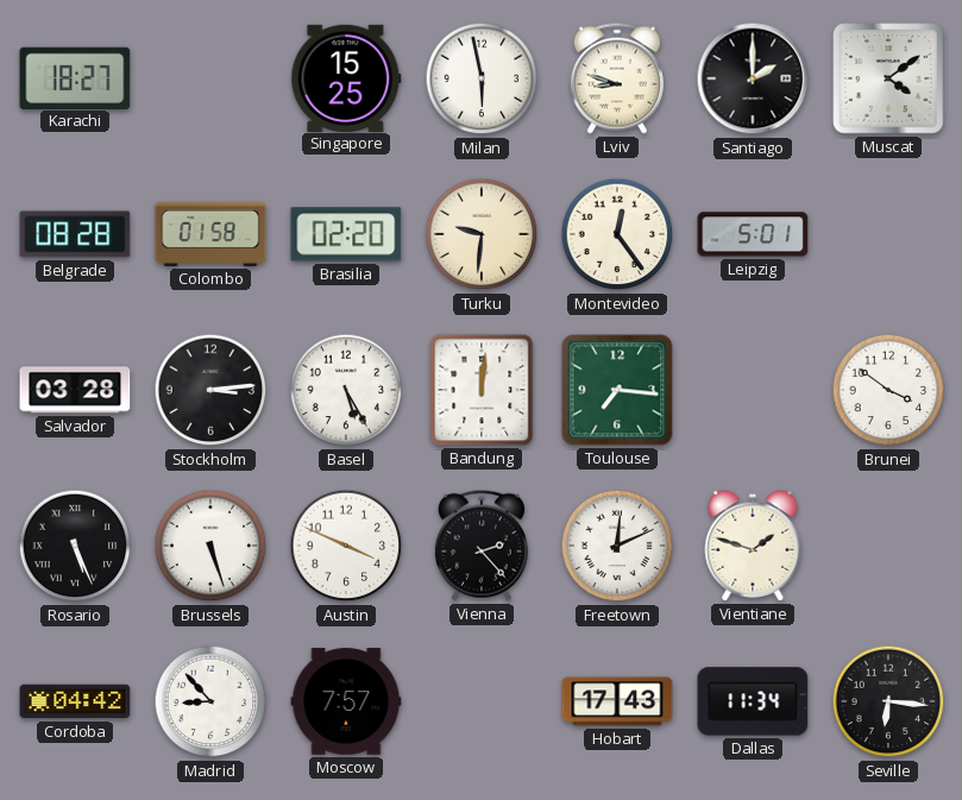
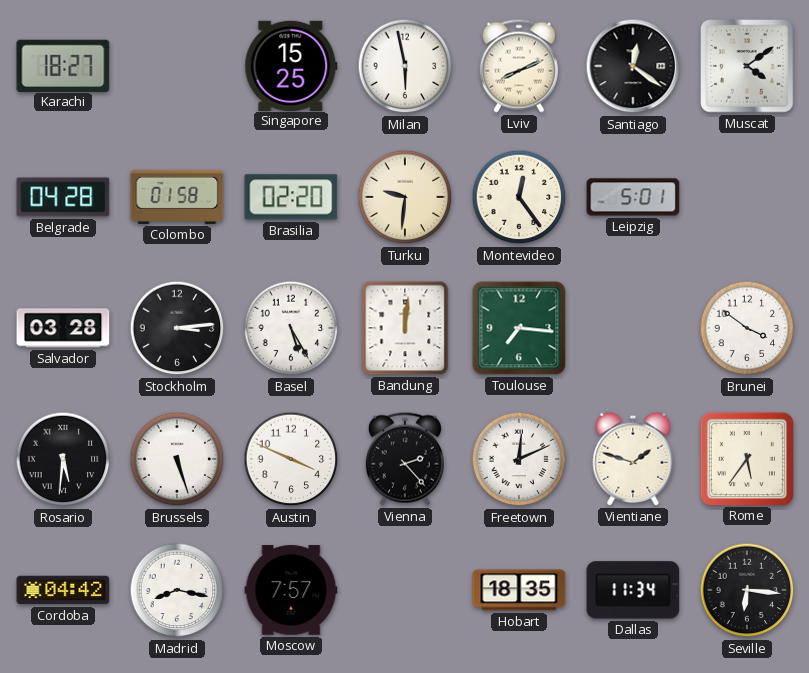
Lviv: 8:48 -> 8:11
Santiago: 2:00 -> 12:21
Belgrade: 08:28 -> 04:28
Rosario: 5:26 -> 5:31
Rome: none -> 5:36
Madrid: 8:53 -> 8:17
Hobart: 17:43 -> 18:35
